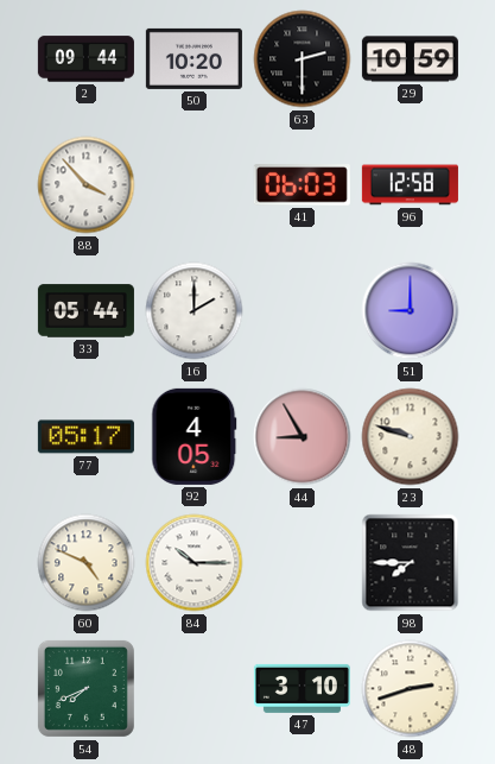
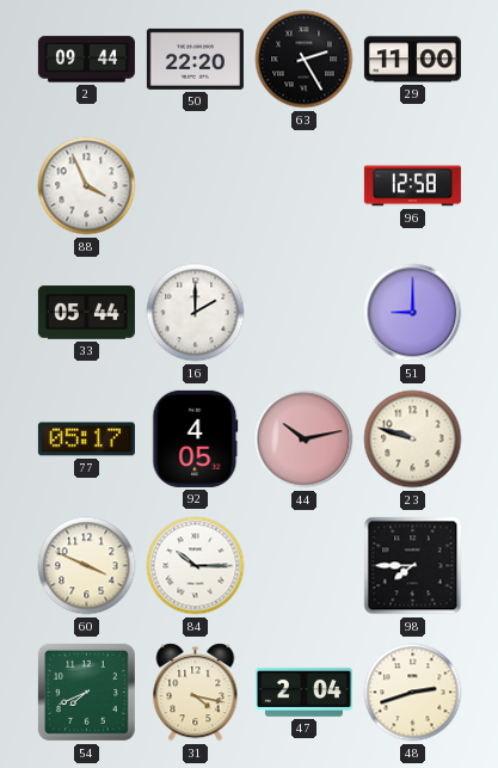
50: 10:20 -> 22:20
63: 2:30 -> 2:25
29: 10:59 -> 11:00
88: 3:53 -> 3:56
41: 06:03 -> none
44: 8:55 -> 10:13
60: 4:49 -> 3:49
31: none -> 4:17
47: 3:10 -> 2:04
